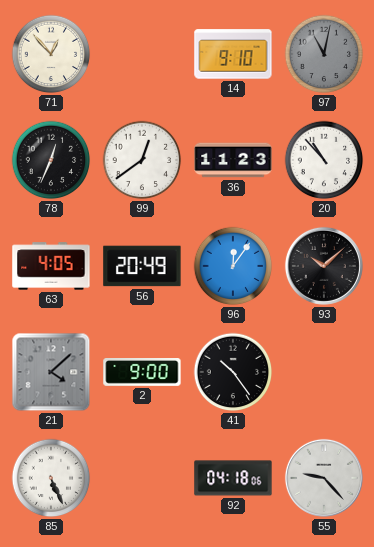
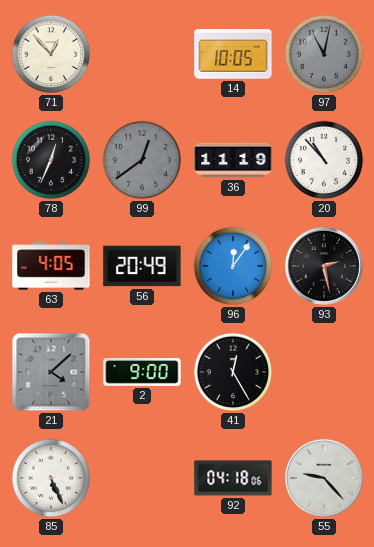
14: 9:10 -> 10:05
99 dial: white -> grey
36: 11:23 -> 11:19
93: 10:08 -> 2:28
41: 10:24 -> 12:25
